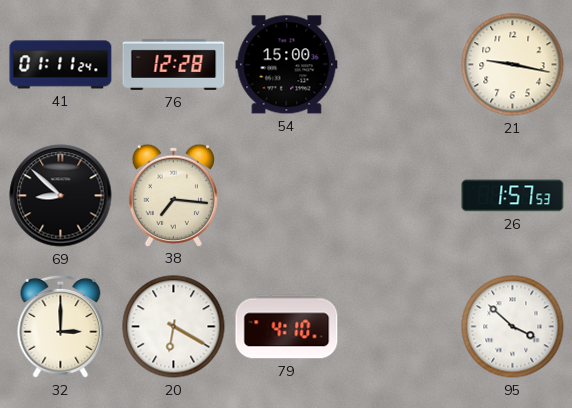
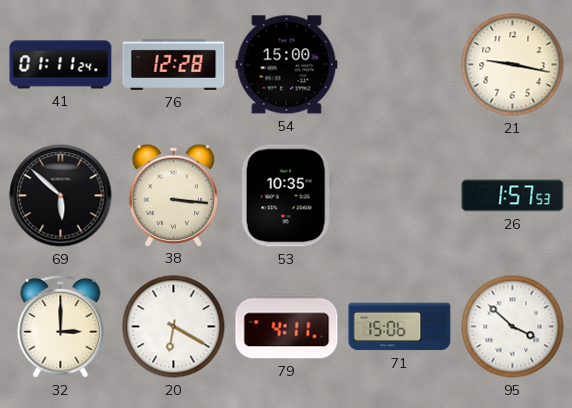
69: 8:52 -> 5:52
38: 7:16 -> 3:16
53: none -> 10:35
79: 4:10 -> 4:11
71: none -> 15:06
